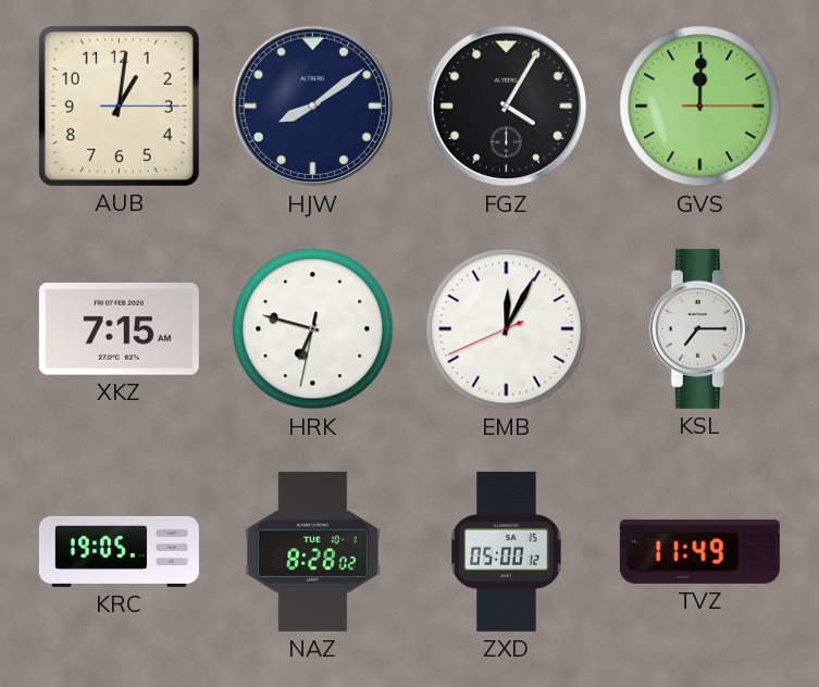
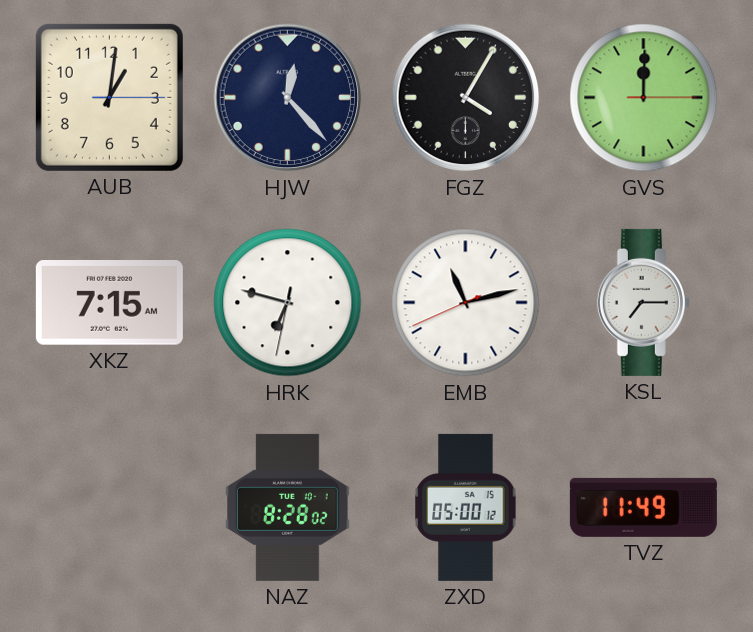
HJW: 8:09 -> 12:23
EMB: 12:04 -> 11:12
KRC: 19:05 -> none
